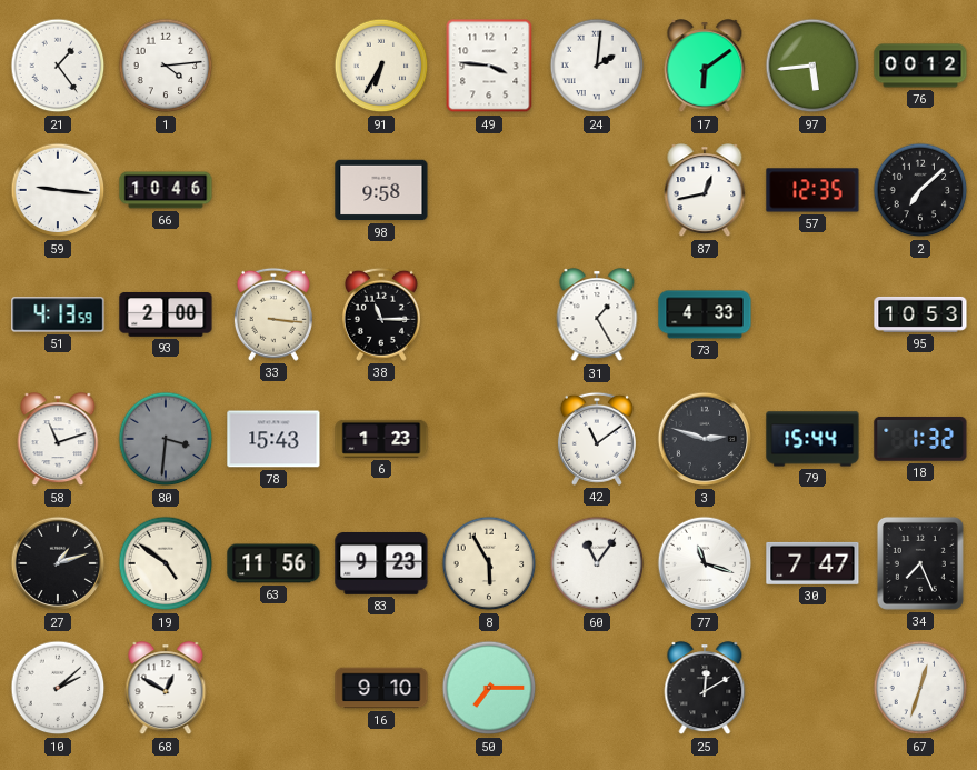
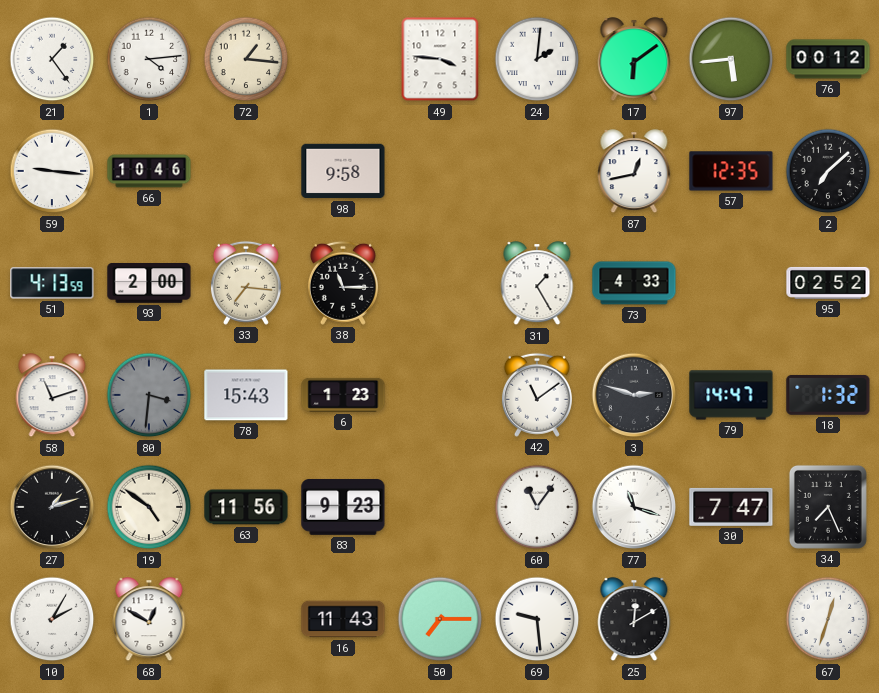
72: none -> 1:16
91: 6:35 -> none
33: 3:16 -> 7:16
95: 10:53 -> 02:52
79: 15:44 -> 14:47
8: 5:55 -> none
10: 2:08 -> 2:05
16: 9:10 -> 11:43
69: none -> 9:29
